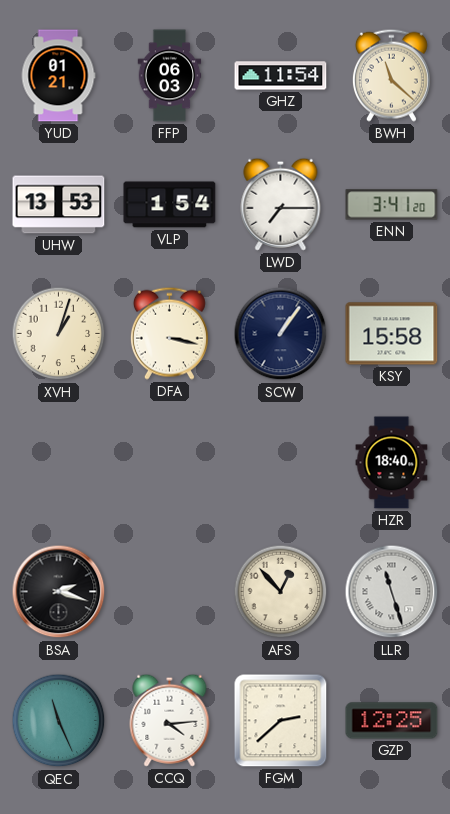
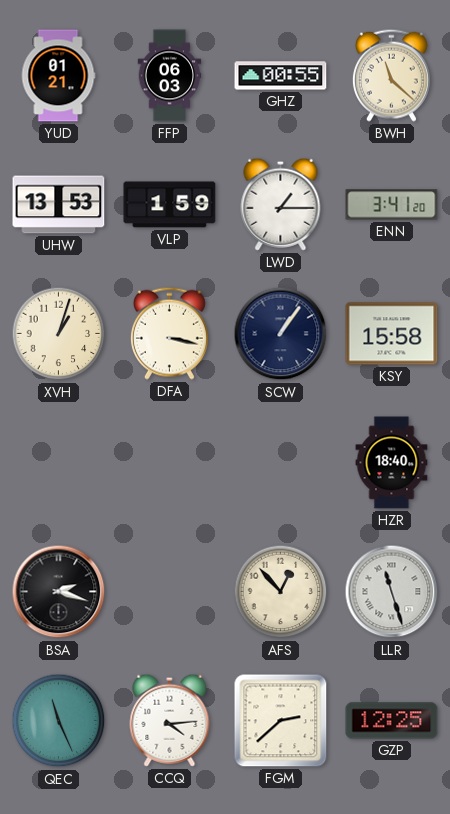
GHZ: 11:54 -> 00:55
VLP: 1:54 -> 1:59
LWD: 7:15 -> 1:15
